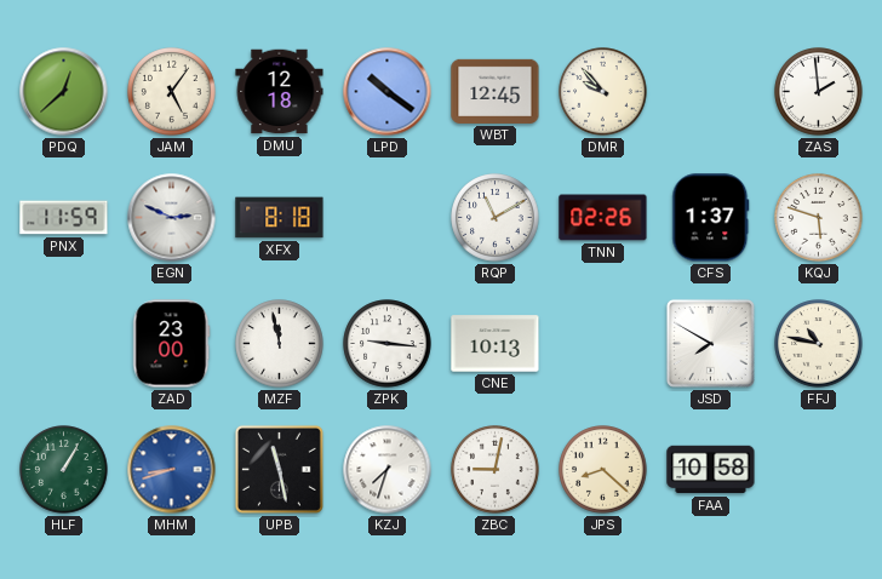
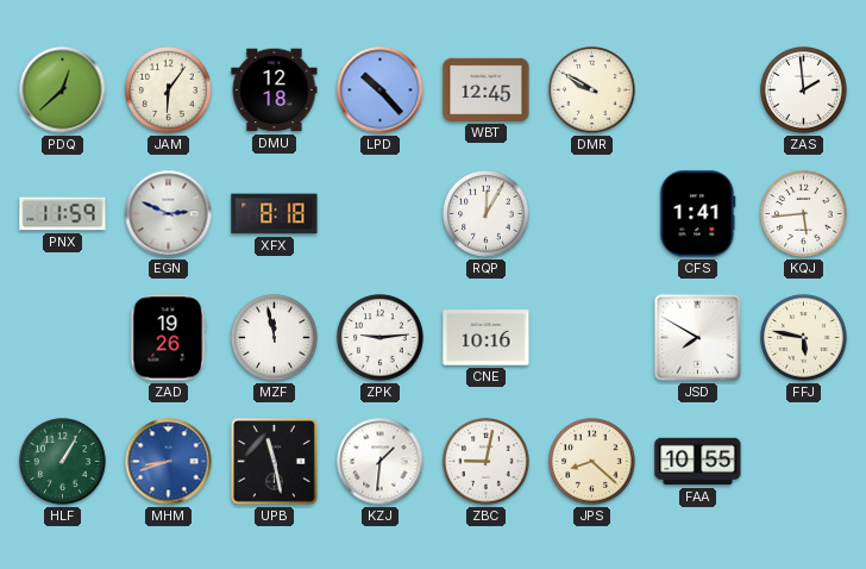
JAM: 5:06 -> 6:06
LPD: 10:21 -> 10:23
DMR: 9:53 -> 9:50
RQP: 11:10 -> 12:05
TNN: 02:26 -> none
CFS: 1:37 -> 1:41
KQJ: 5:48 -> 5:44
ZAD: 23:00 -> 19:26
ZPK: 9:16 -> 9:14
CNE: 10:13 -> 10:16
FFJ: 10:47 -> 5:47
KZJ: 7:33 -> 1:31
FAA: 10:58 -> 10:55
